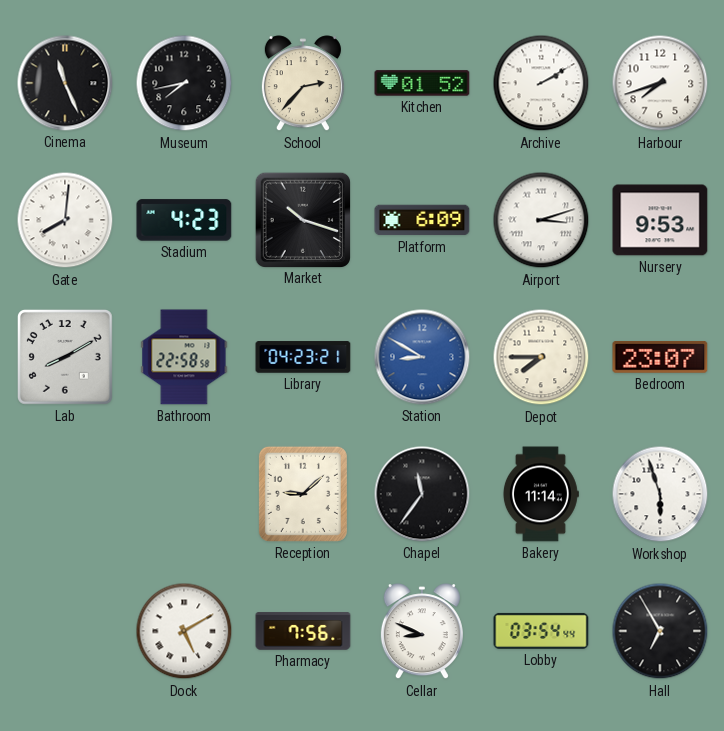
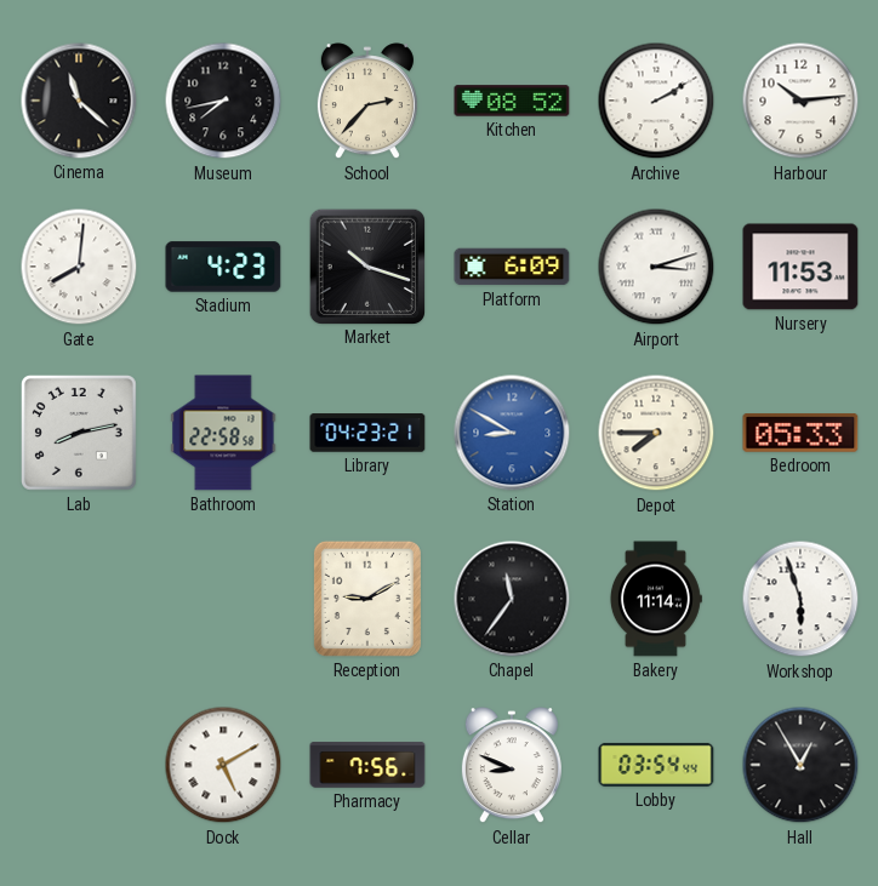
Cinema: 11:26 -> 11:22
Kitchen: 01:52 -> 08:52
Harbour: 7:42 -> 10:14
Nursery: 9:53 -> 11:53
Lab: 8:10 -> 8:13
Bedroom: 23:07 -> 05:33
Reception: 9:08 -> 9:10
Hall: 6:55 -> 12:55
